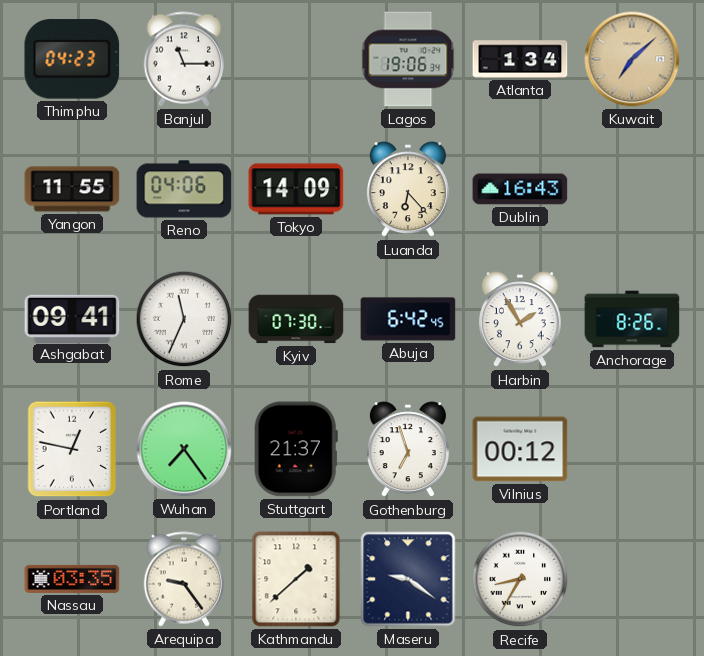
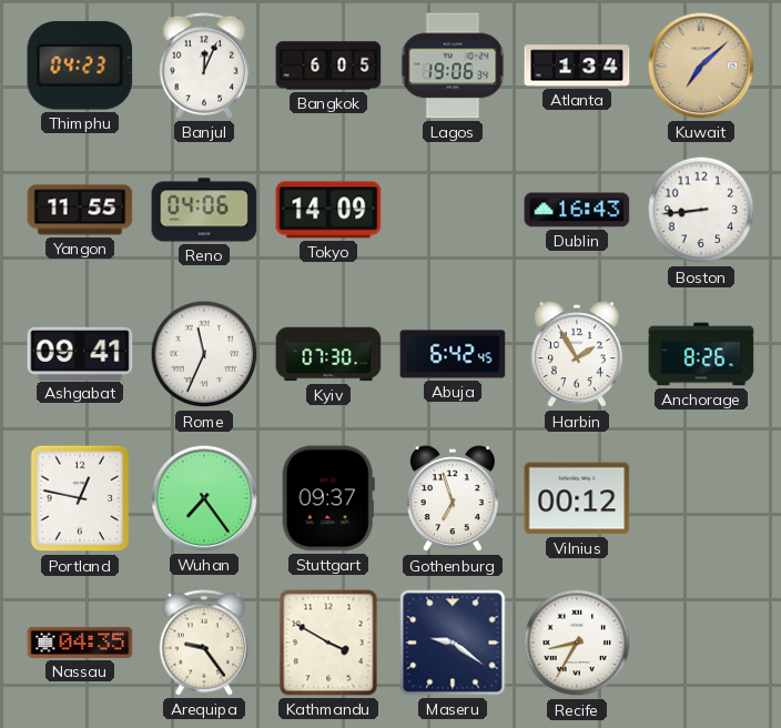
Banjul: 11:15 -> 12:04
Bangkok: none -> 6:05
Luanda: 6:23 -> none
Boston: none -> 8:44
Stuttgart: 21:37 -> 09:37
Nassau: 03:35 -> 04:35
Kathmandu: 1:38 -> 3:50
